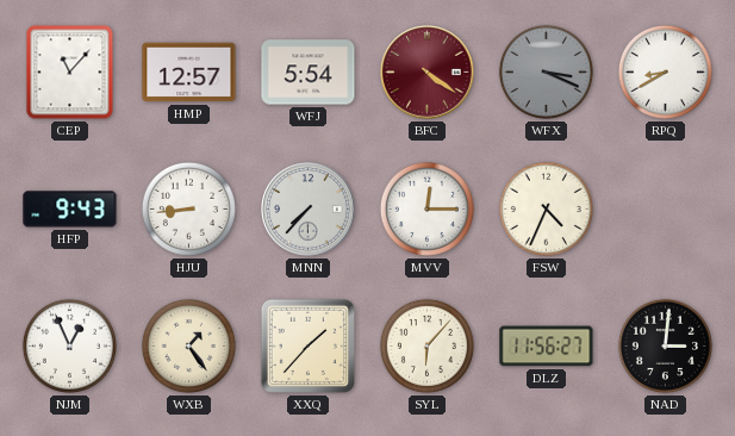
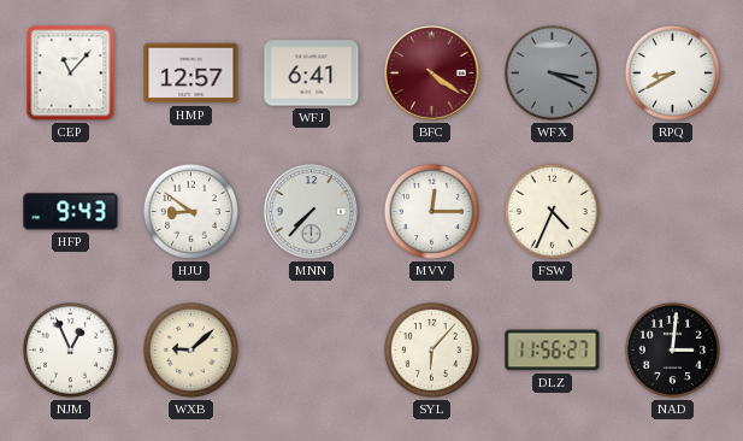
WFJ: 5:54 -> 6:41
HJU: 8:44 -> 8:51
WXB: 1:24 -> 9:08
XXQ: 1:37 -> none
